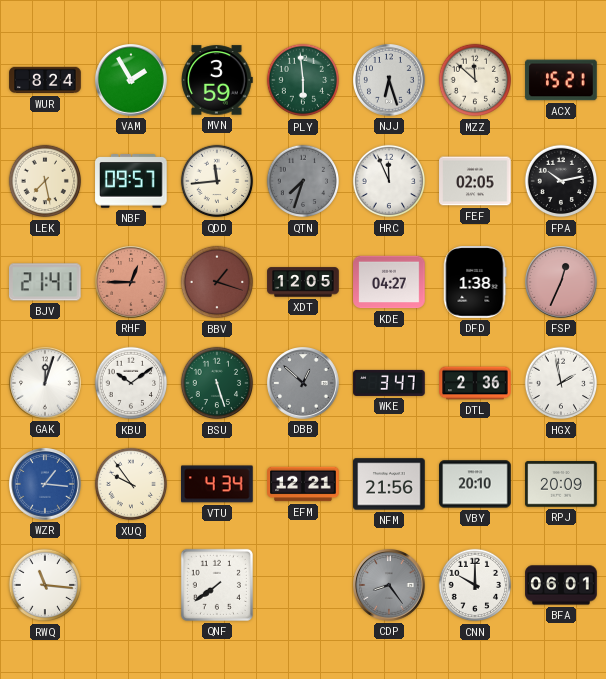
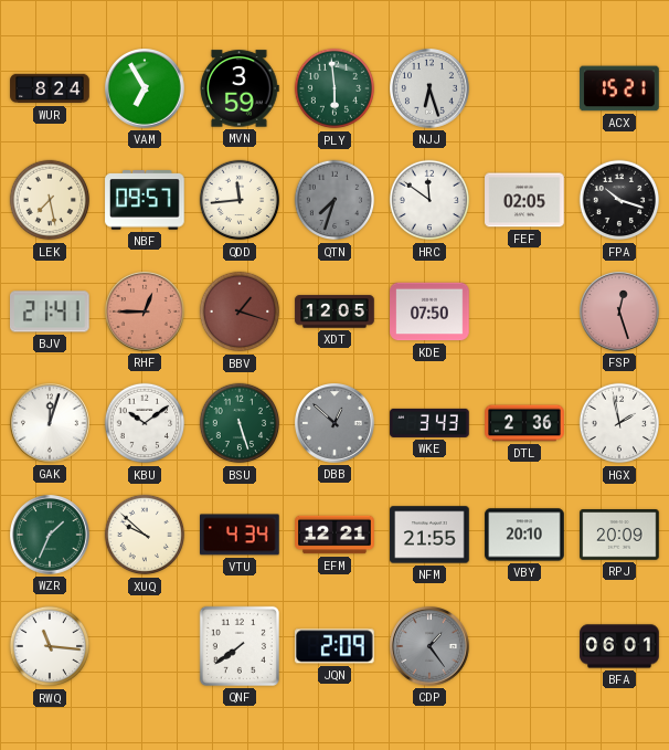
VAM: 1:55 -> 6:55
MZZ: 11:52 -> none
HRC: 11:56 -> 11:51
FPA: 10:13 -> 10:18
KDE: 04:27 -> 07:50
DFD: 1:38 -> none
FSP: 12:34 -> 12:27
WKE: 3:47 -> 3:43
WZR: 1:16 -> 1:34
WZR dial: blue -> green
XUQ: 9:54 -> 9:52
NFM: 21:56 -> 21:55
JQN: none -> 2:09
CDP: 8:24 -> 1:24
CNN: 10:00 -> none
